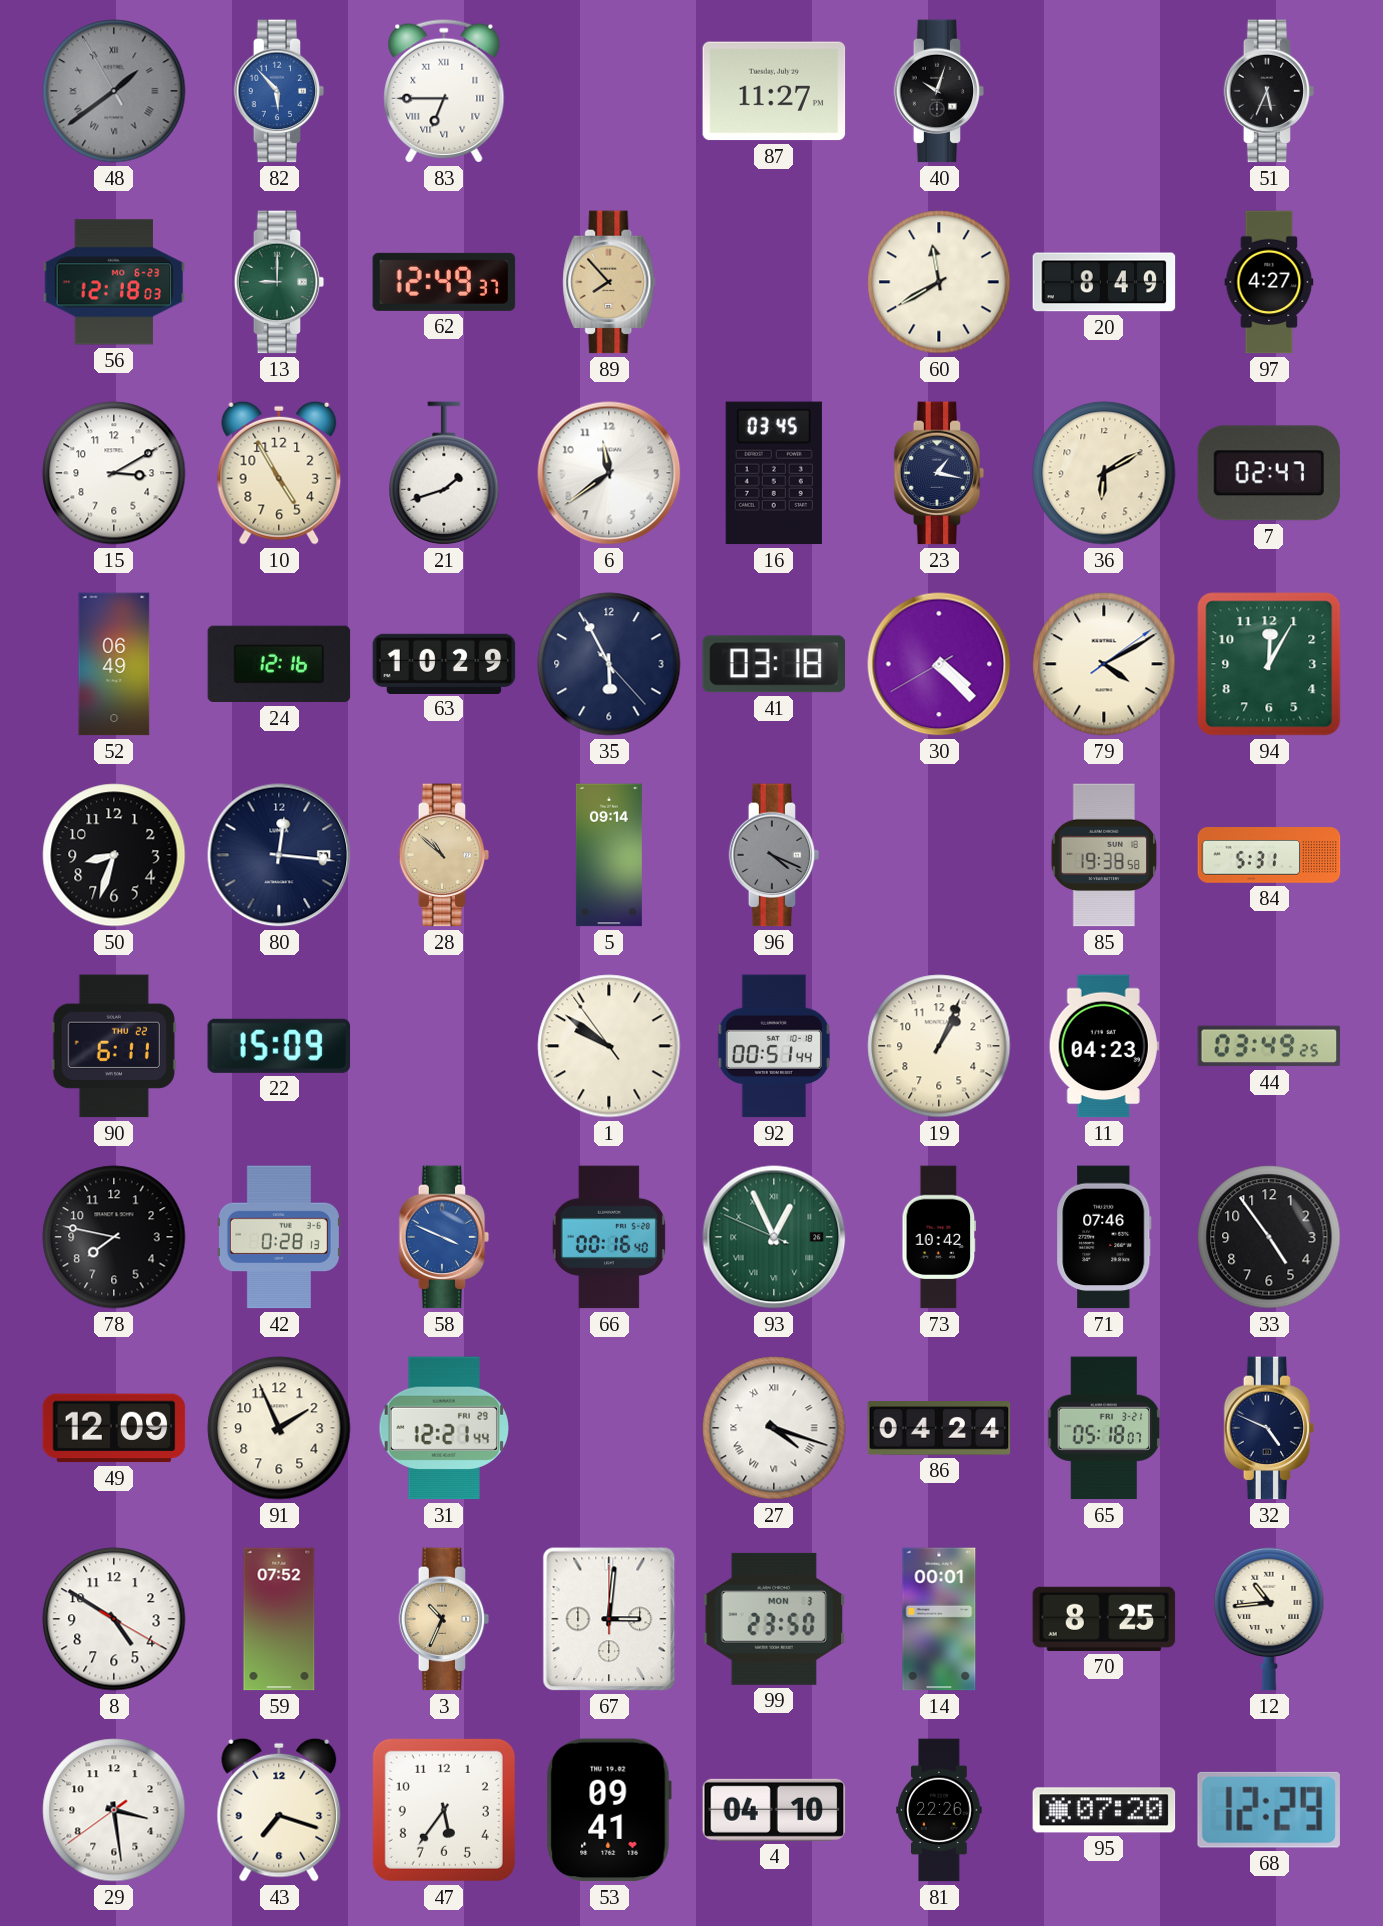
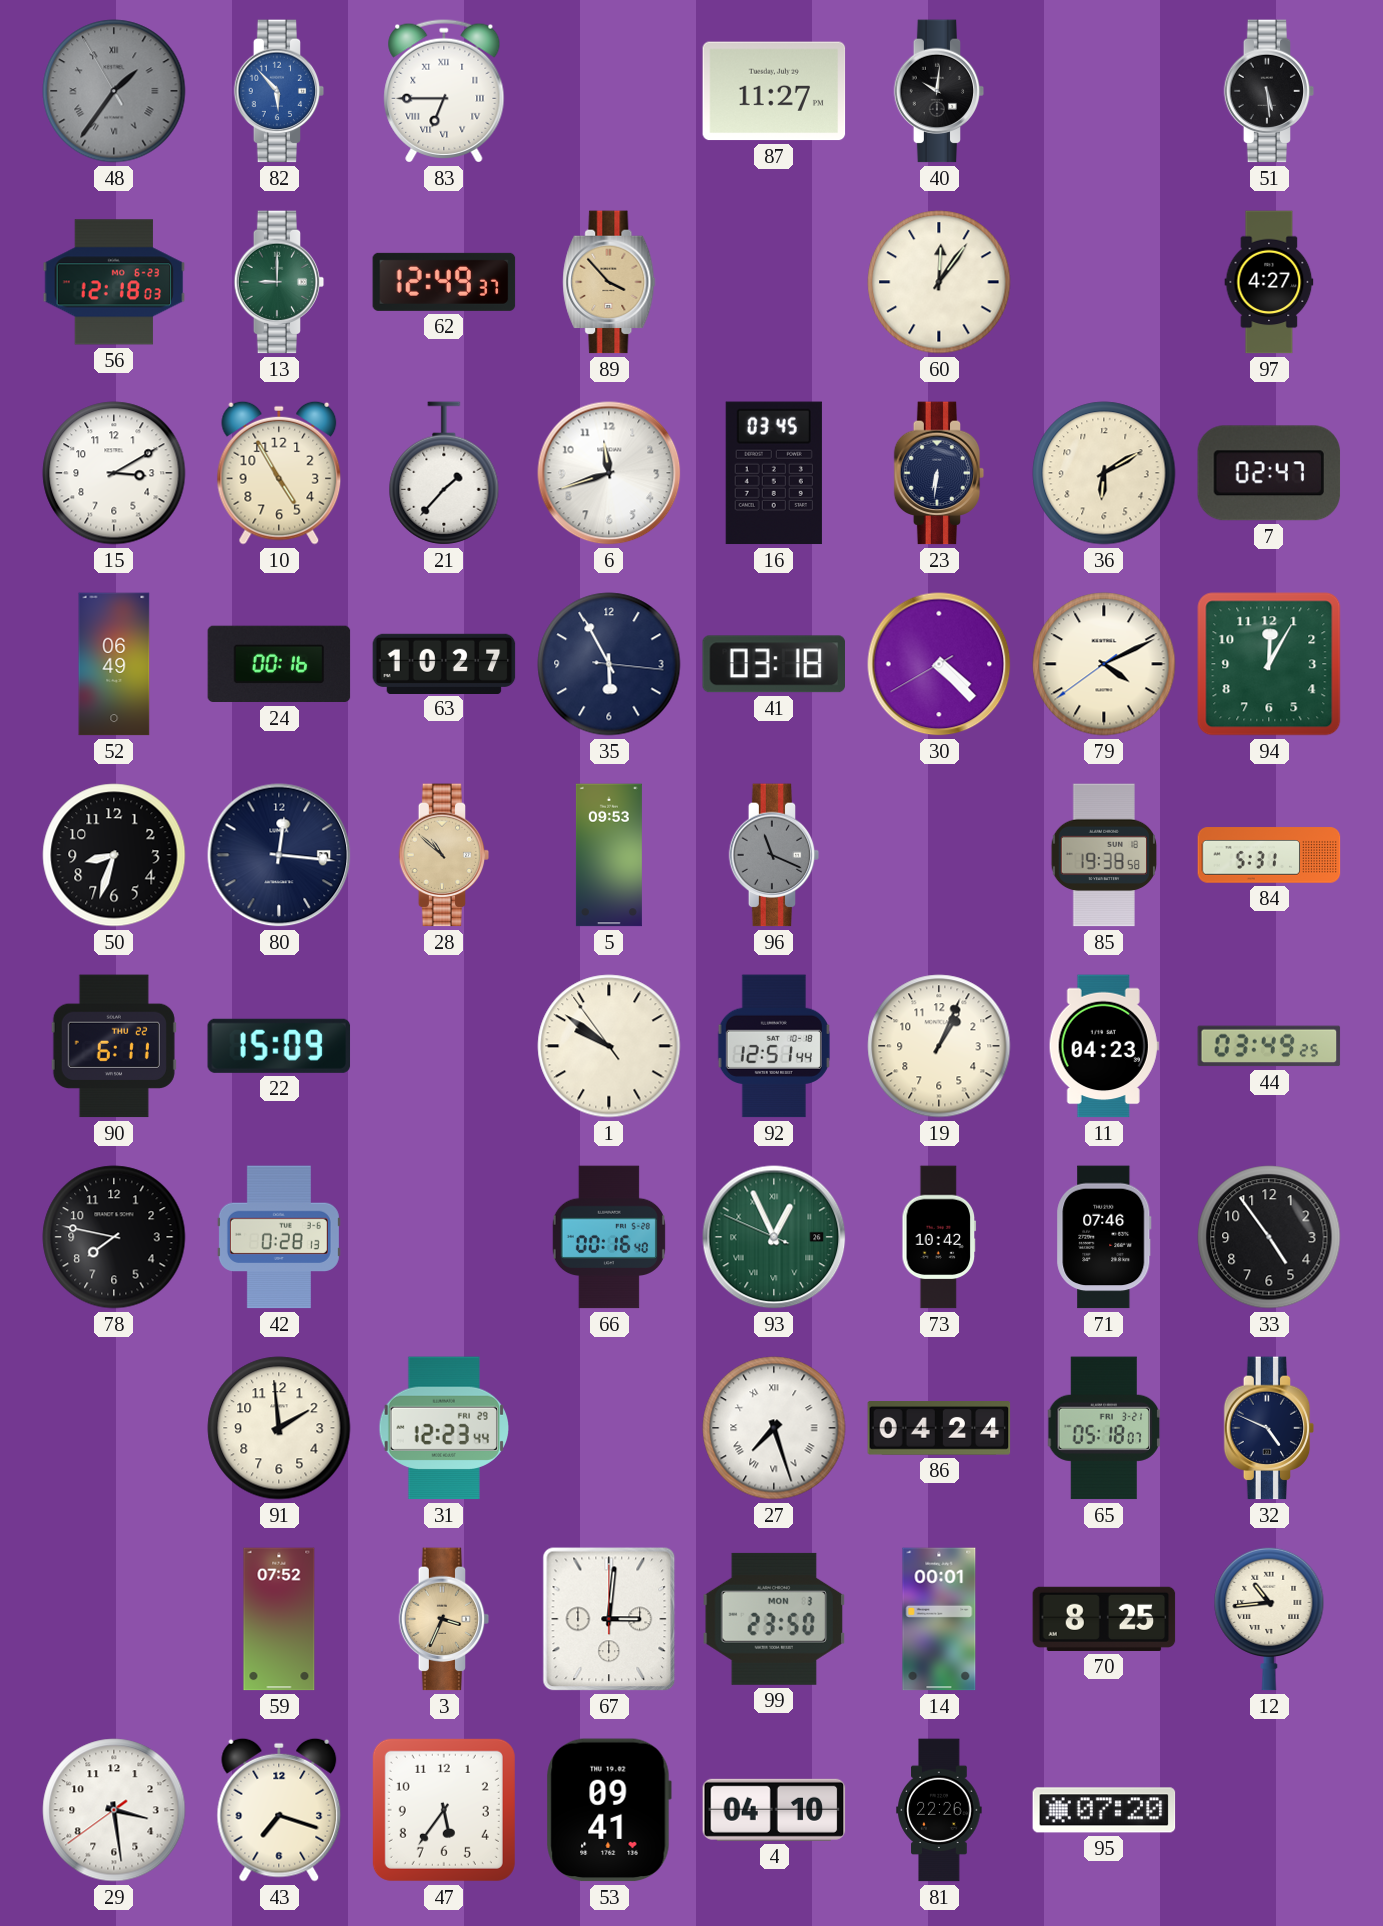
48: 1:38 -> 1:35
40: 10:03 -> 10:01
51: 5:34 -> 5:29
89: 7:53 -> 3:53
60: 11:40 -> 12:06
20: 8:49 -> none
21: 1:42 -> 1:37
6: 11:39 -> 11:42
23: 1:17 -> 6:31
24: 12:16 -> 00:16
63: 10:29 -> 10:27
35: 5:55:23 -> 5:55:16
79: 4:10:09 -> 4:10:39
5: 09:14 -> 09:53
96: 4:19 -> 11:19
92: 00:51 -> 12:51
58: 3:49 -> none
49: 12:09 -> none
91: 1:56 -> 1:59
31: 12:21 -> 12:23
27: 4:18 -> 7:27
8: 4:50 -> none
3: 10:34 -> 3:34
68: 12:29 -> none
